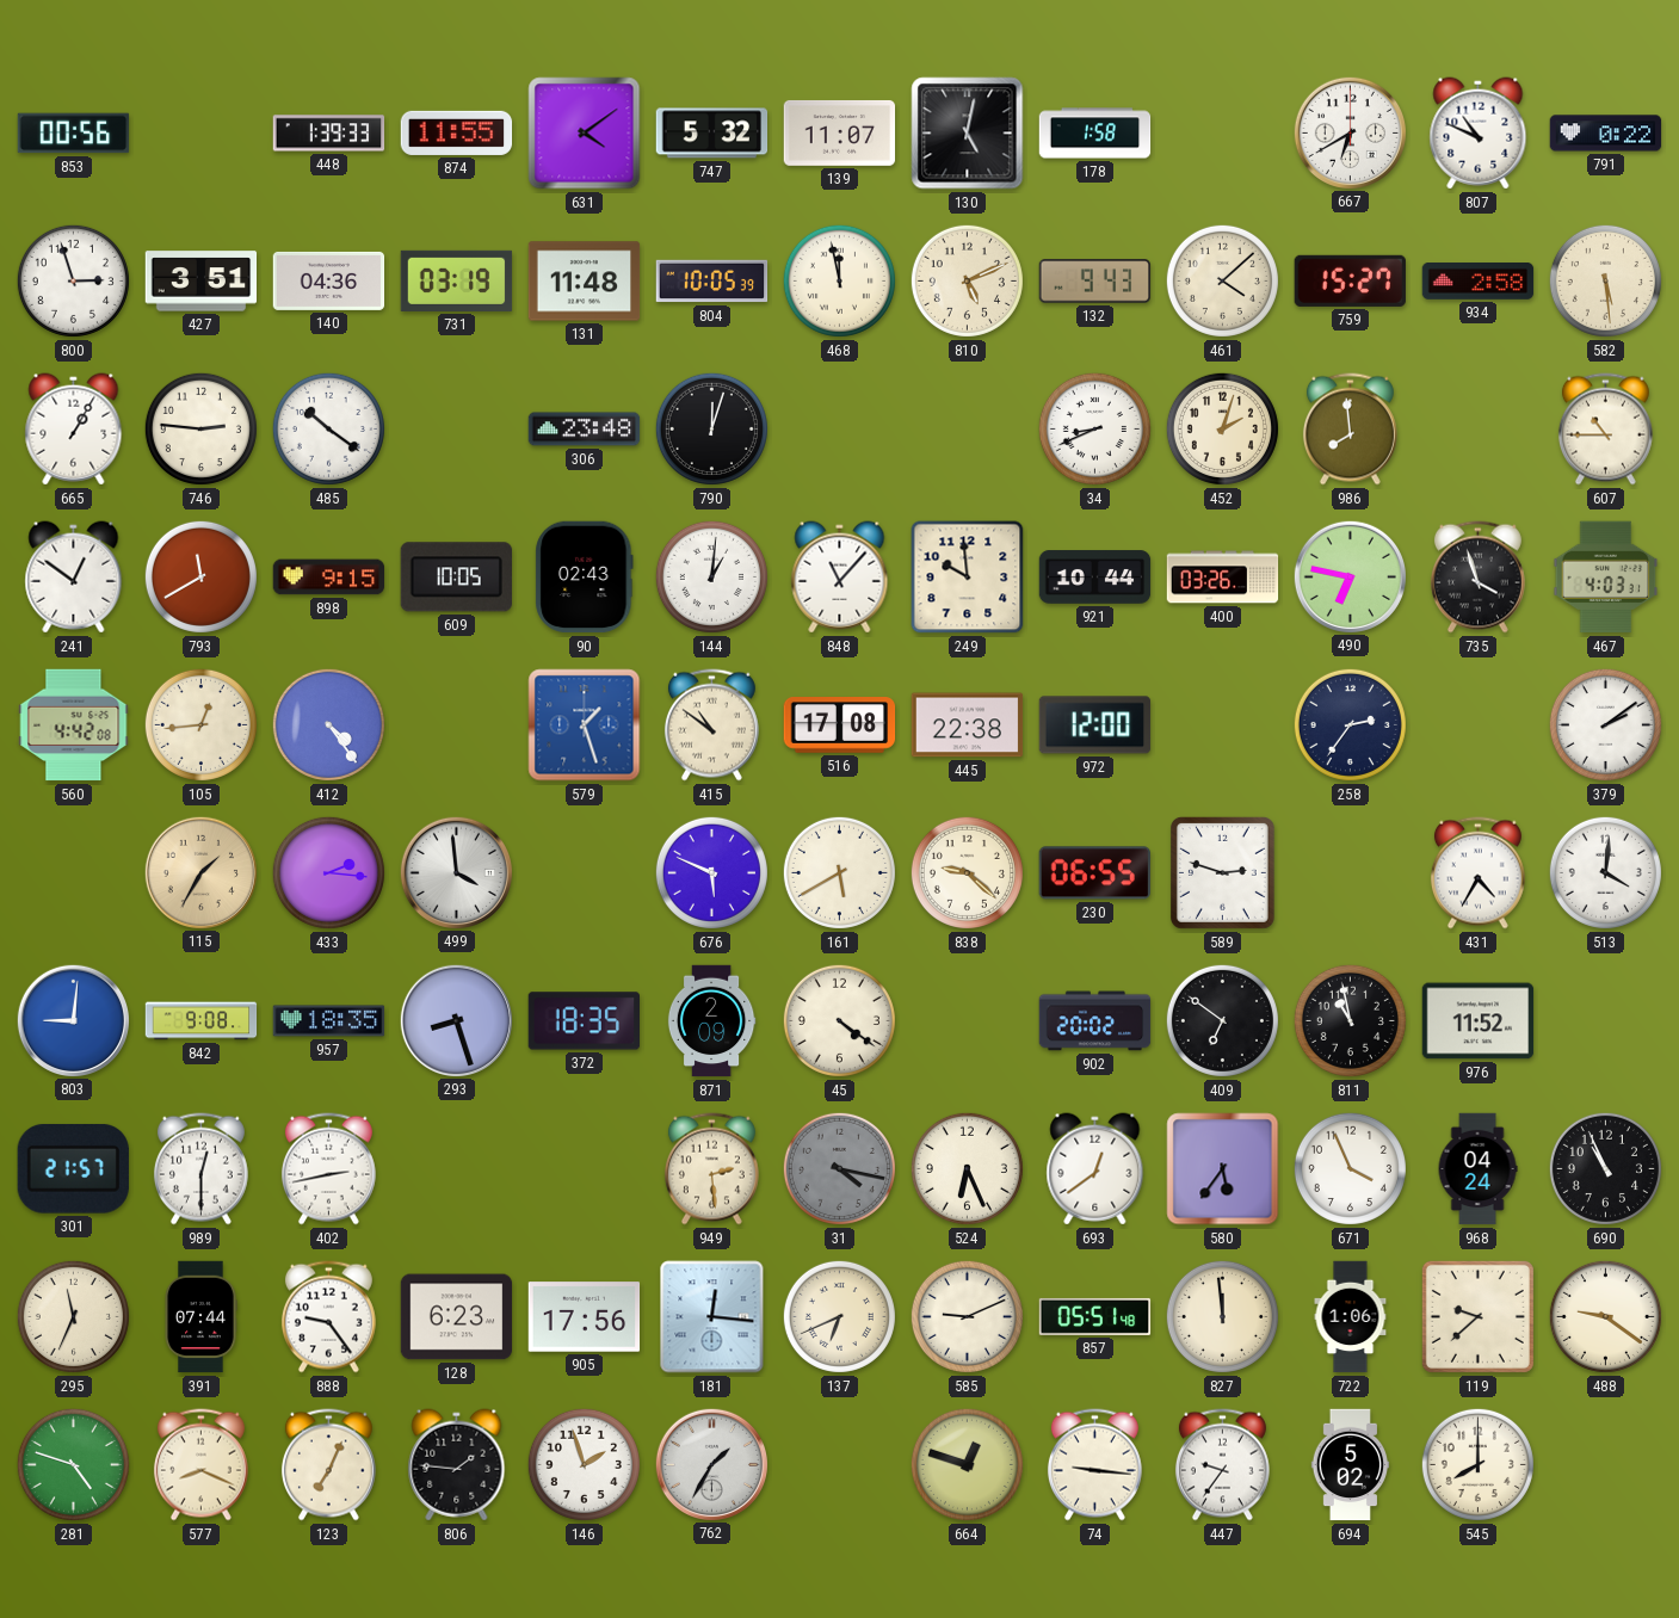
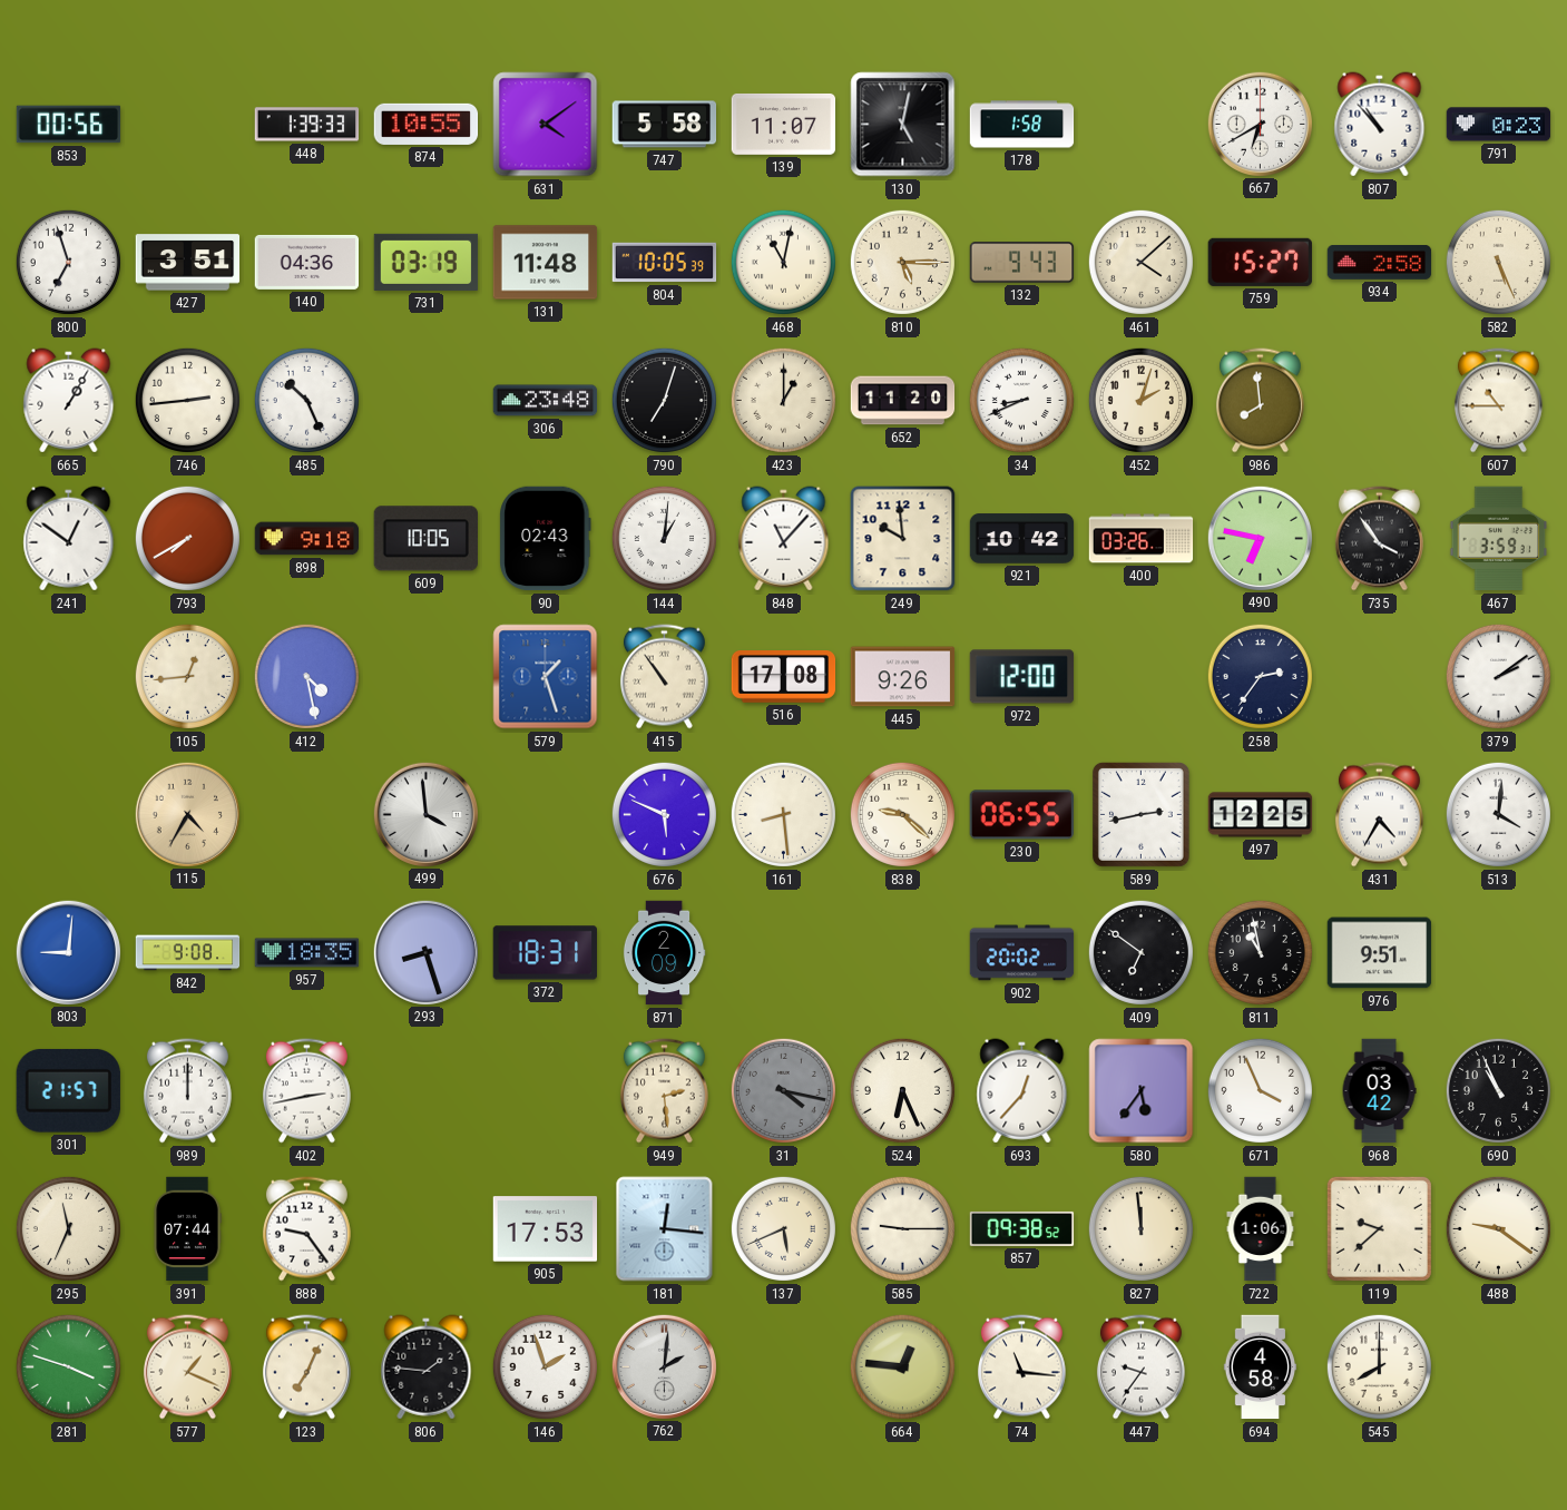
874: 11:55 -> 10:55
747: 5:32 -> 5:58
807: 10:49 -> 10:53
791: 0:22 -> 0:23
800: 2:57 -> 6:57
468: 11:58 -> 11:02
810: 5:11 -> 5:15
582: 5:29 -> 5:26
746: 2:46 -> 2:44
485: 10:21 -> 10:26
790: 12:03 -> 7:03
423: none -> 1:00
652: none -> 11:20
793: 11:40 -> 7:40
898: 9:15 -> 9:18
921: 10:44 -> 10:42
735: 3:57 -> 3:54
467: 4:03 -> 3:59
560: 4:42 -> none
412: 4:24 -> 4:28
415: 10:51 -> 10:54
445: 22:38 -> 9:26
115: 1:35 -> 4:35
433: 2:16 -> none
161: 5:40 -> 8:29
589: 2:48 -> 2:43
497: none -> 12:25
372: 18:35 -> 18:31
45: 4:21 -> none
976: 11:52 -> 9:51
989: 12:30 -> 12:00
693: 12:39 -> 12:37
968: 04:24 -> 03:42
128: 6:23 -> none
905: 17:56 -> 17:53
137: 6:41 -> 5:41
585: 9:11 -> 9:15
857: 05:51 -> 09:38
281: 4:48 -> 3:48
577: 8:19 -> 1:19
762: 1:35 -> 2:01
664: 12:48 -> 12:46
74: 9:16 -> 11:16
694: 5:02 -> 4:58
